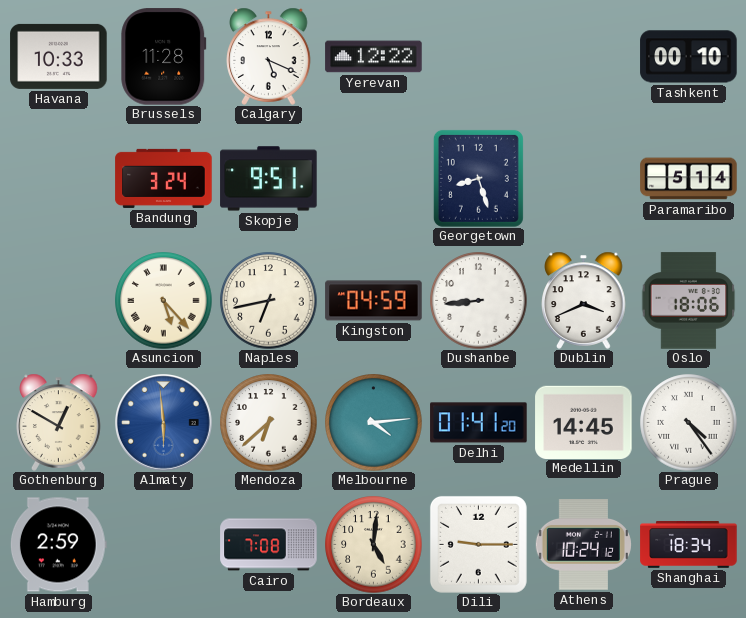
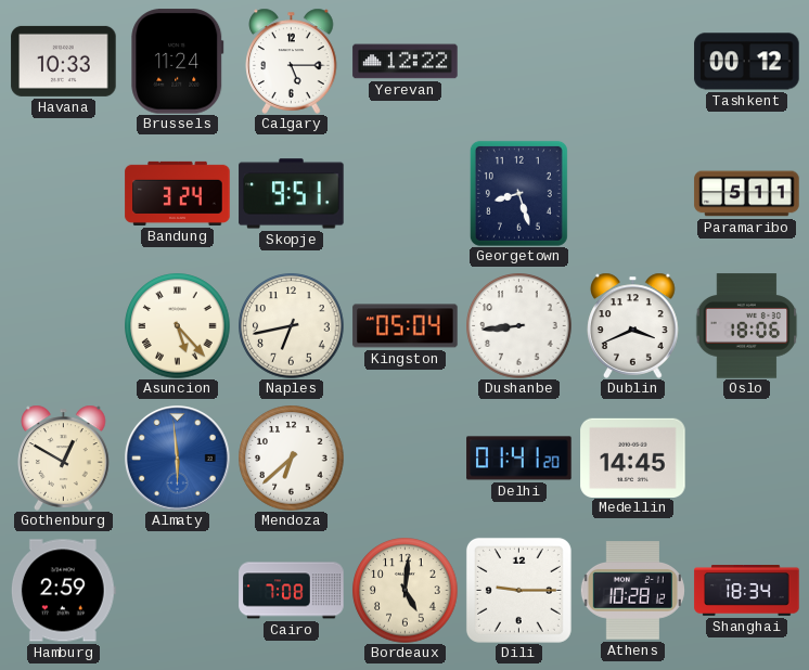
Brussels: 11:28 -> 11:24
Calgary: 5:19 -> 5:15
Tashkent: 00:10 -> 00:12
Paramaribo: 5:14 -> 5:11
Kingston: 04:59 -> 05:04
Melbourne: 4:14 -> none
Prague: 4:24 -> none
Athens: 10:24 -> 10:28
